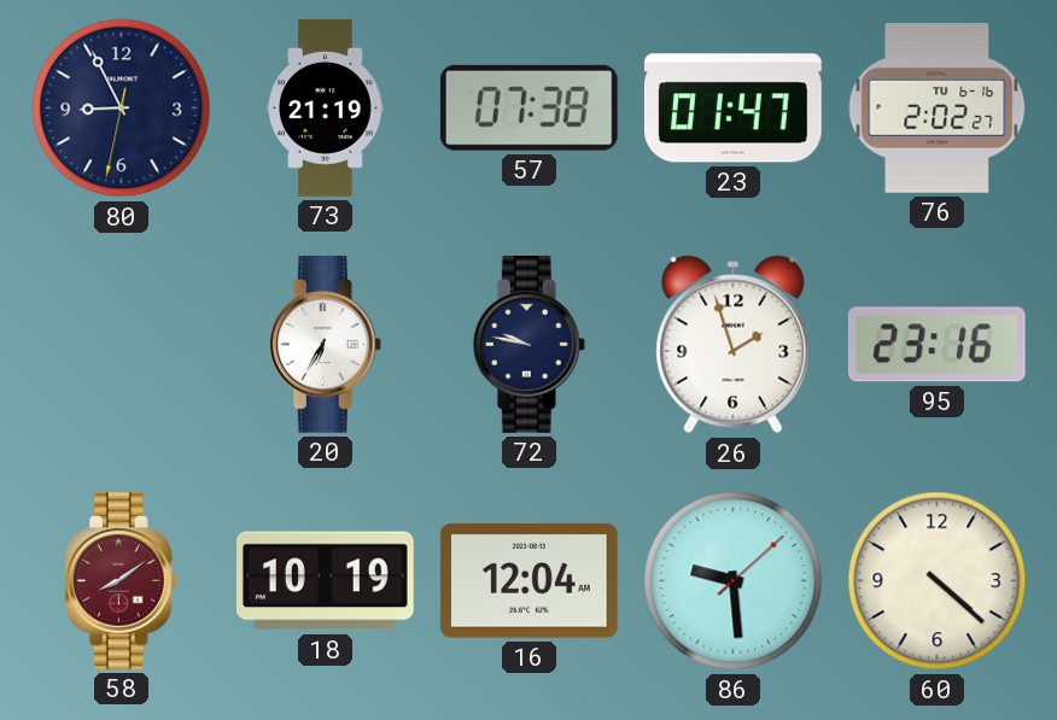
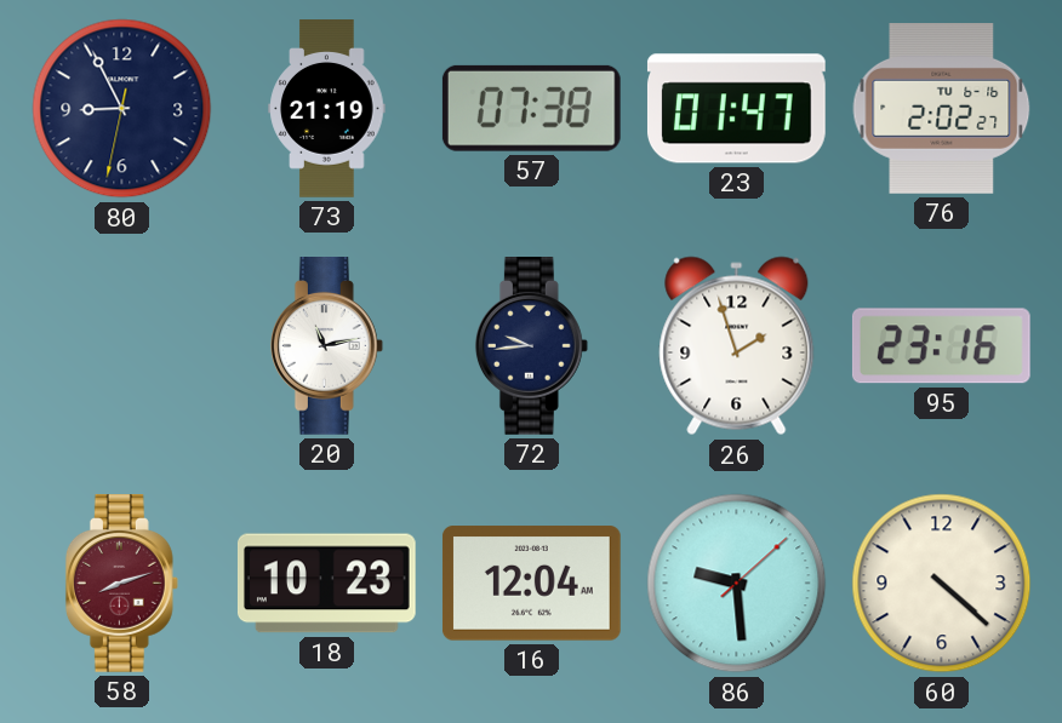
20: 6:35 -> 11:13
72: 9:47 -> 9:44
58: 8:09 -> 8:12
18: 10:19 -> 10:23
